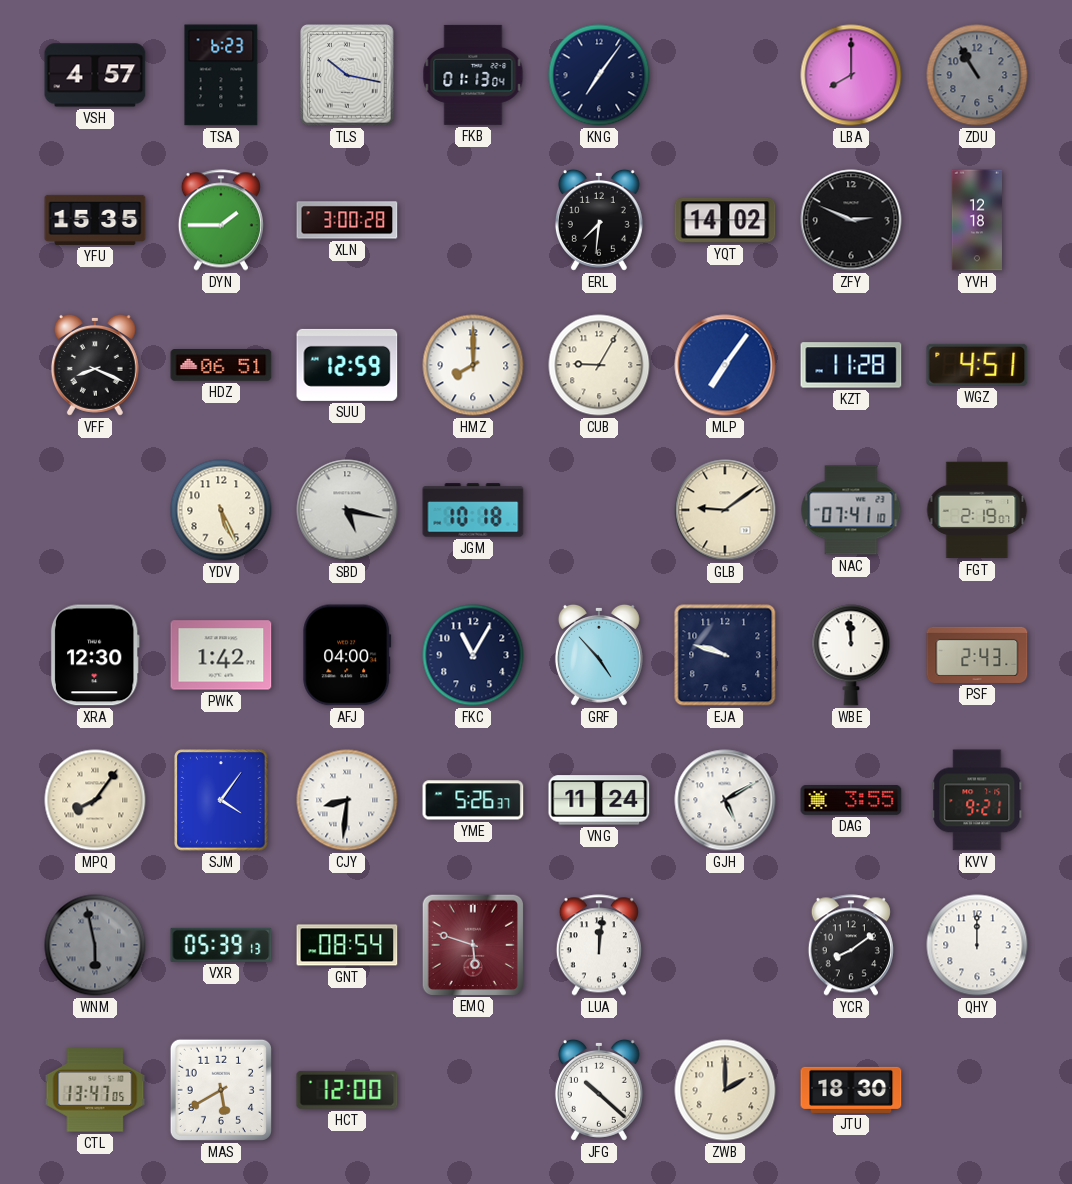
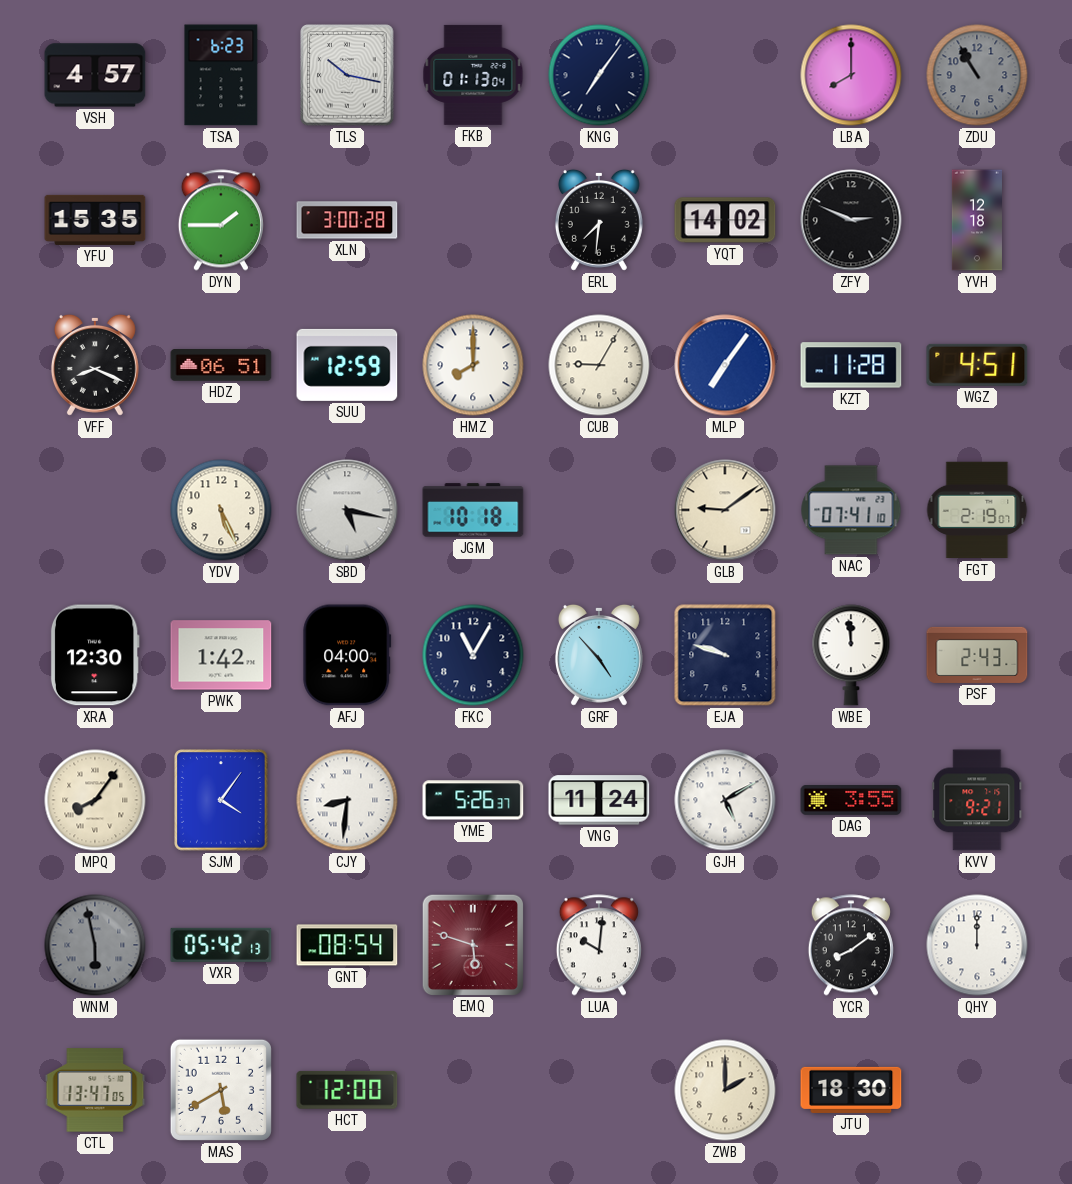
VXR: 05:39 -> 05:42
LUA: 12:01 -> 10:01
JFG: 10:22 -> none
